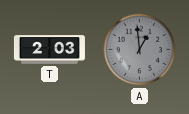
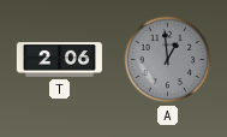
T: 2:03 -> 2:06
